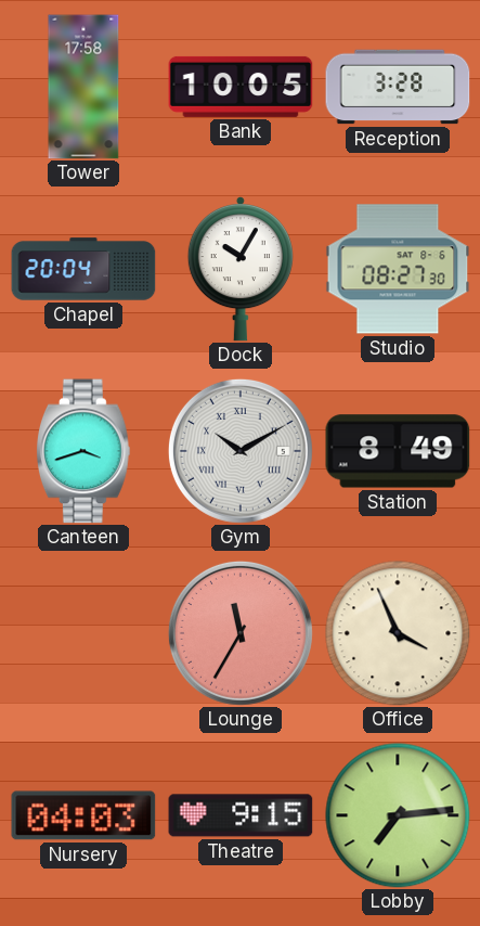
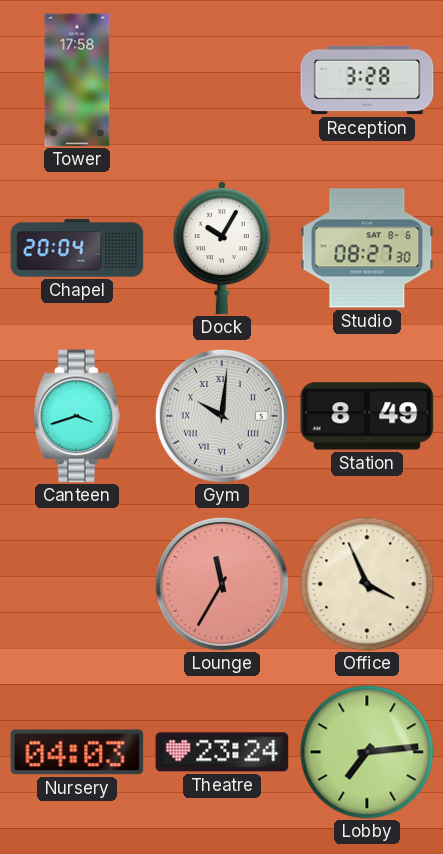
Bank: 10:05 -> none
Gym: 10:10 -> 10:01
Theatre: 9:15 -> 23:24
